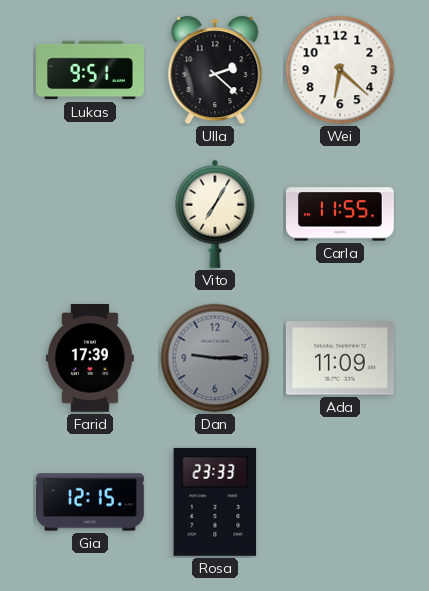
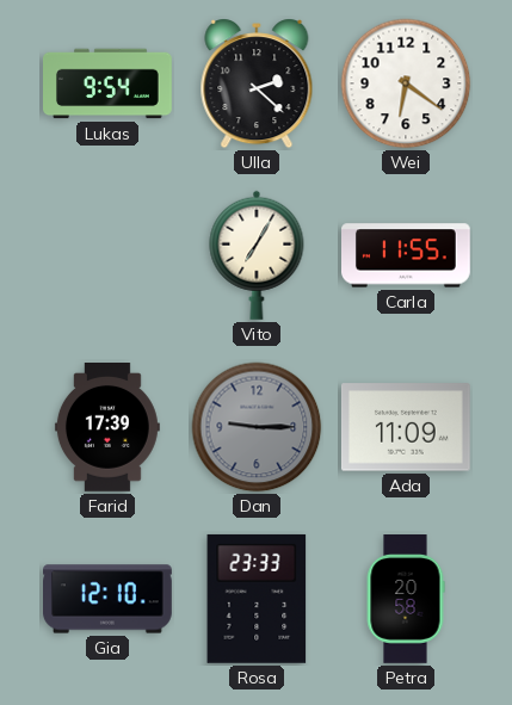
Lukas: 9:51 -> 9:54
Wei: 6:22 -> 6:21
Gia: 12:15 -> 12:10
Petra: none -> 20:58
